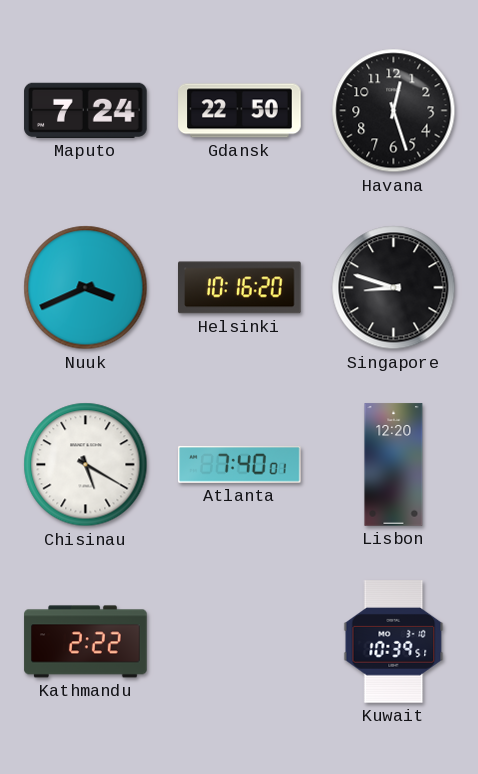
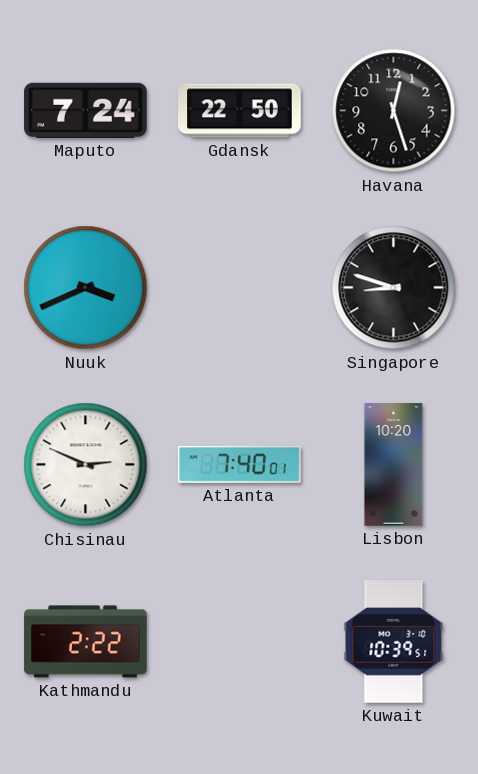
Helsinki: 10:16 -> none
Chisinau: 5:20 -> 2:49
Lisbon: 12:20 -> 10:20
